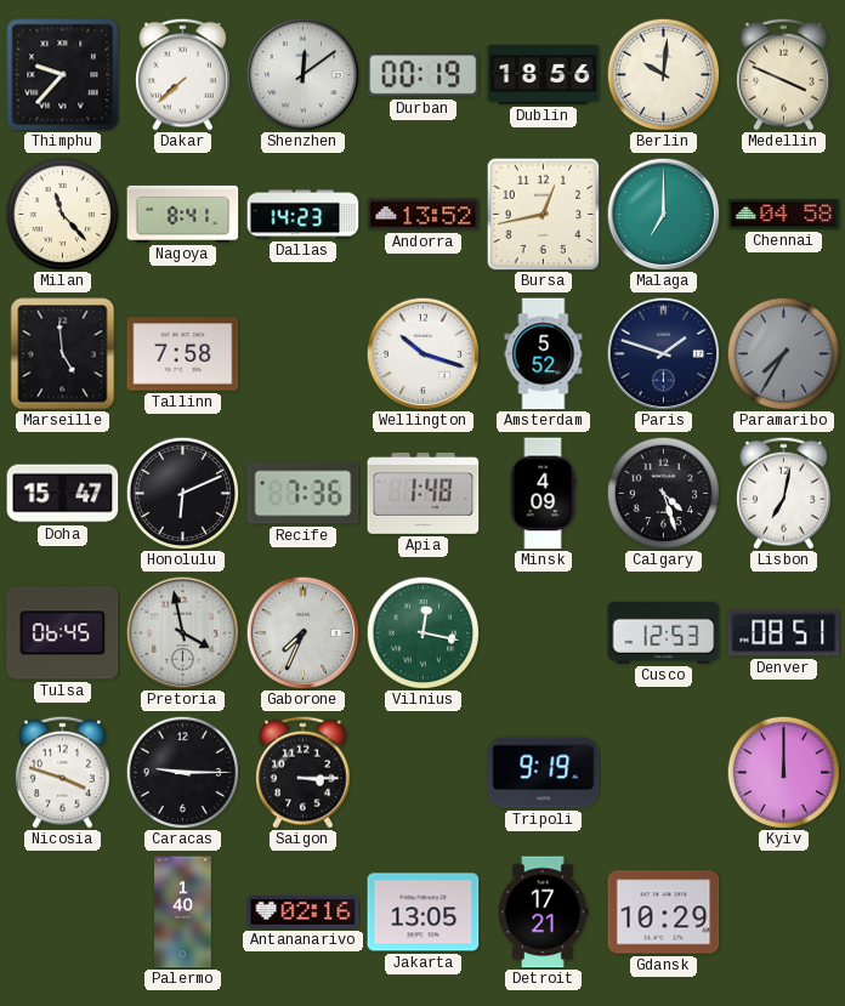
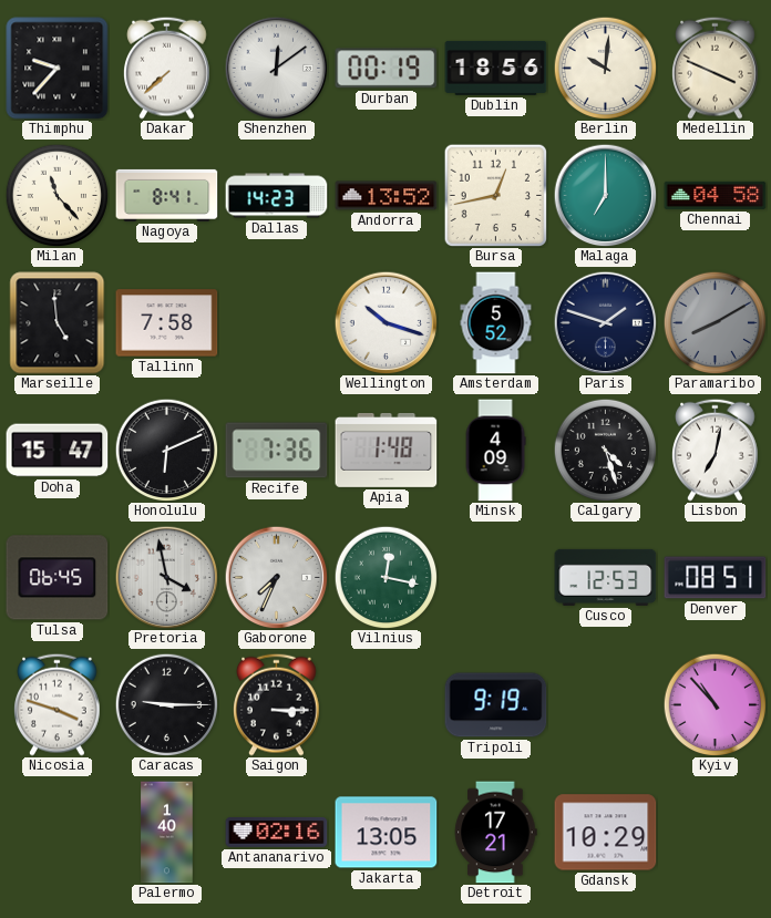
Paramaribo: 7:35 -> 8:10
Kyiv: 12:00 -> 10:53
